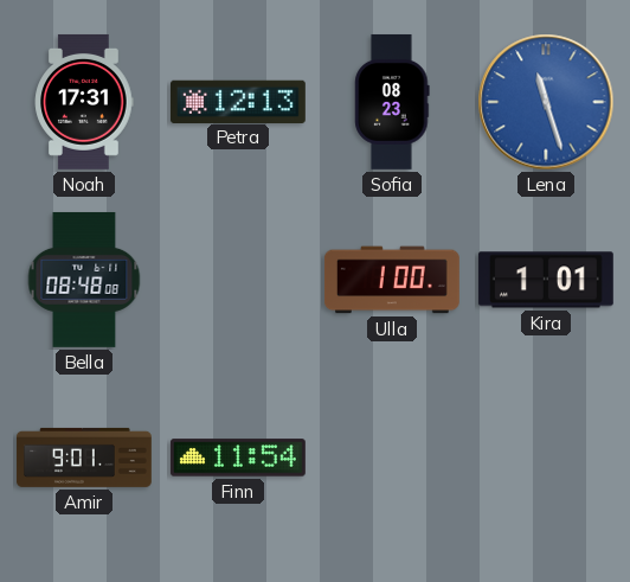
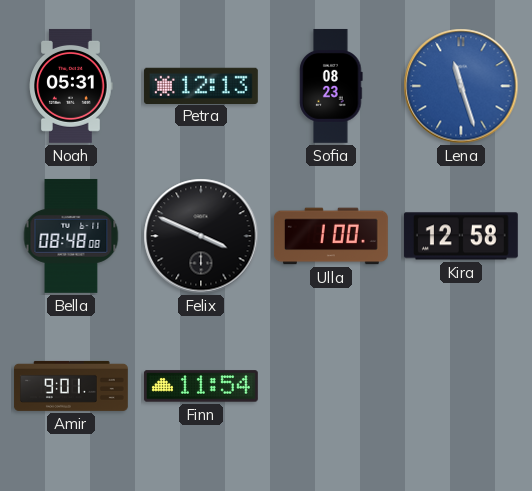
Noah: 17:31 -> 05:31
Felix: none -> 3:49
Kira: 1:01 -> 12:58
